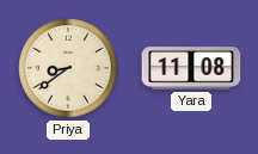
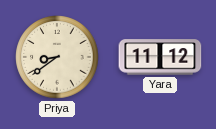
Yara: 11:08 -> 11:12
